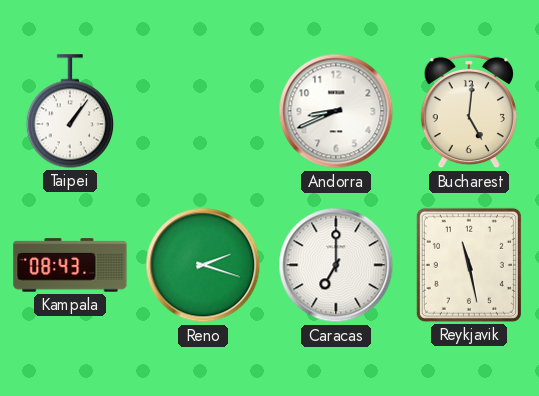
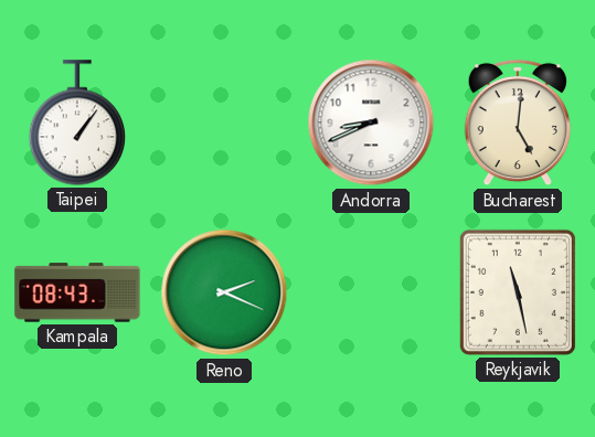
Reno: 2:18 -> 2:19
Caracas: 7:00 -> none
